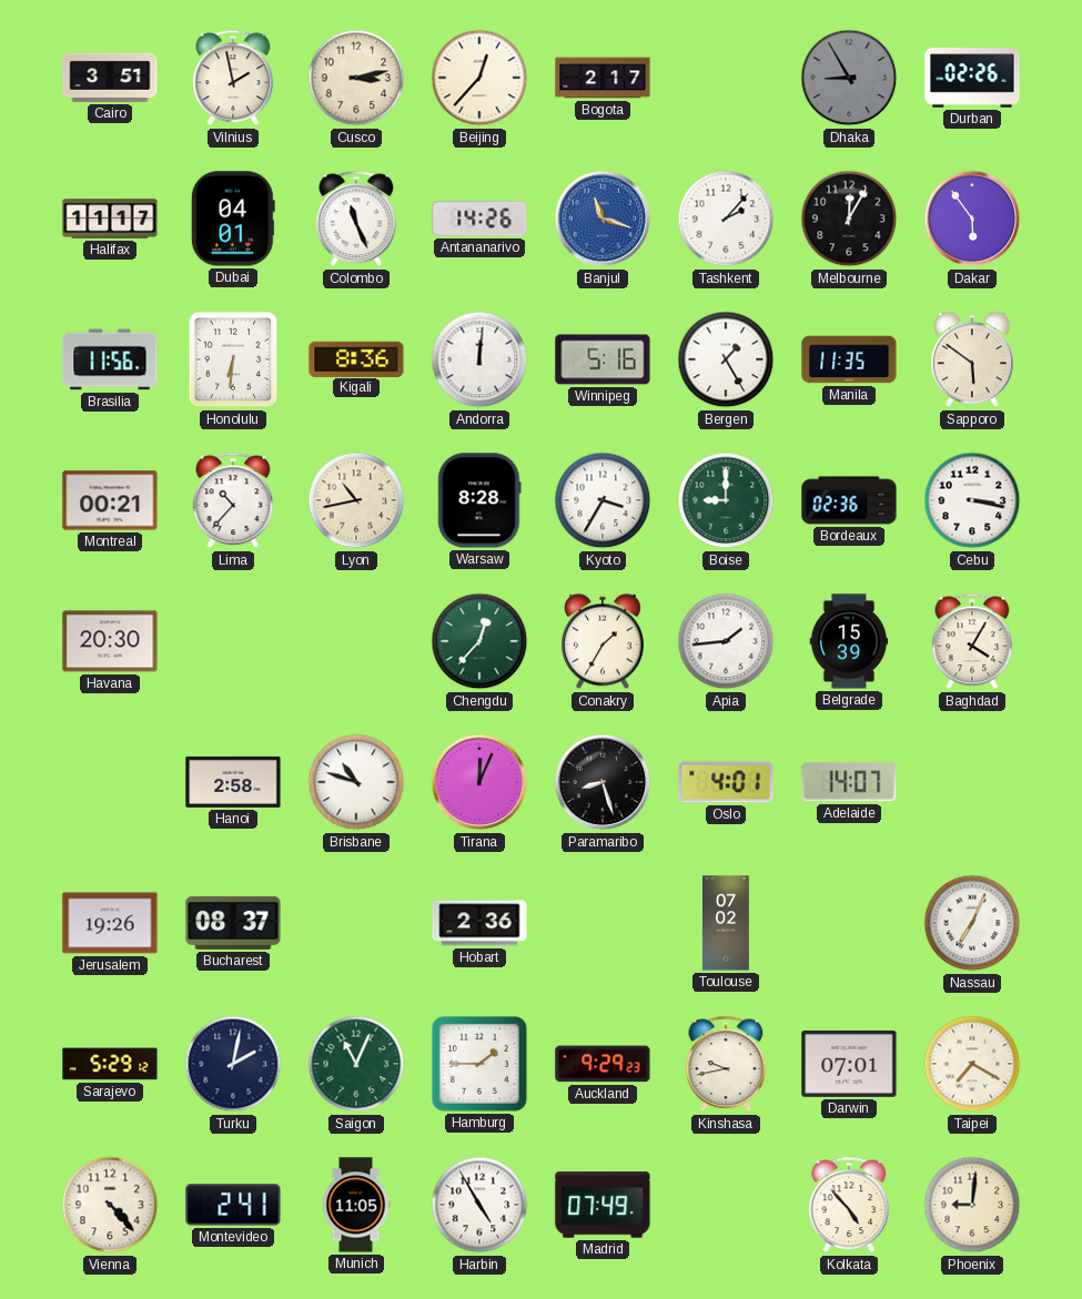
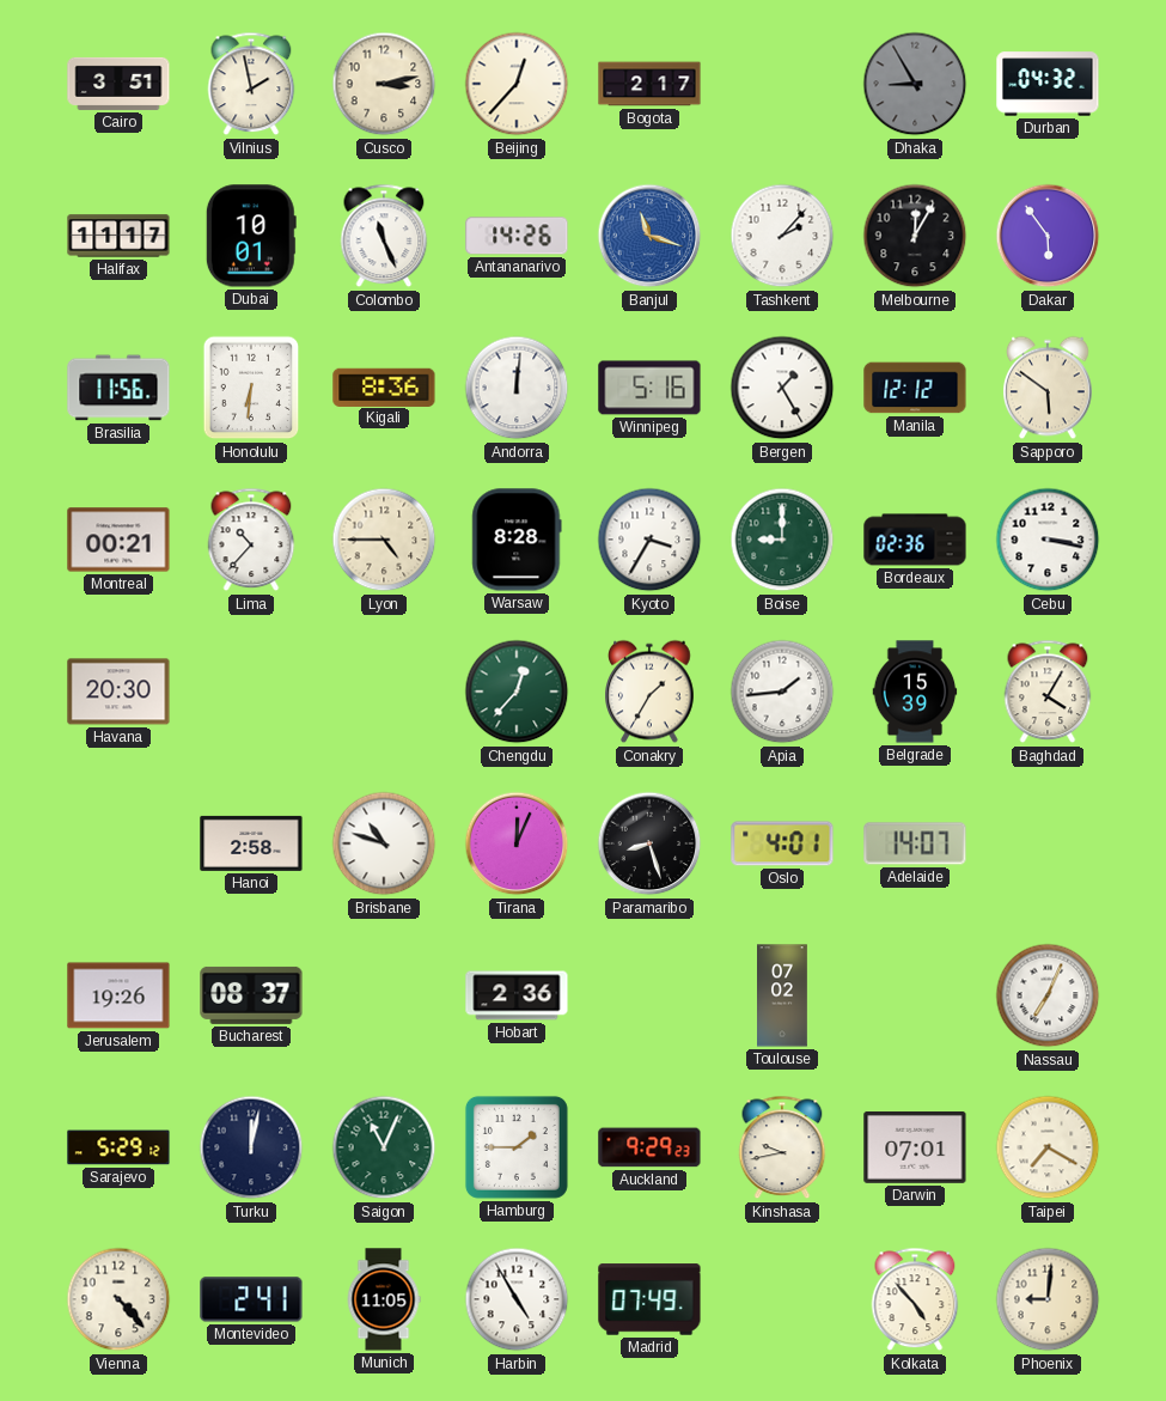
Durban: 02:26 -> 04:32
Dubai: 04:01 -> 10:01
Manila: 11:35 -> 12:12
Lyon: 10:43 -> 4:45
Turku: 2:02 -> 12:02
